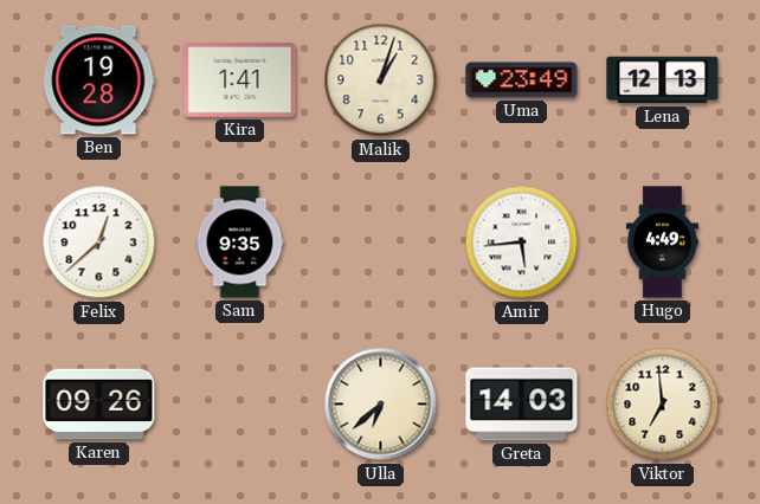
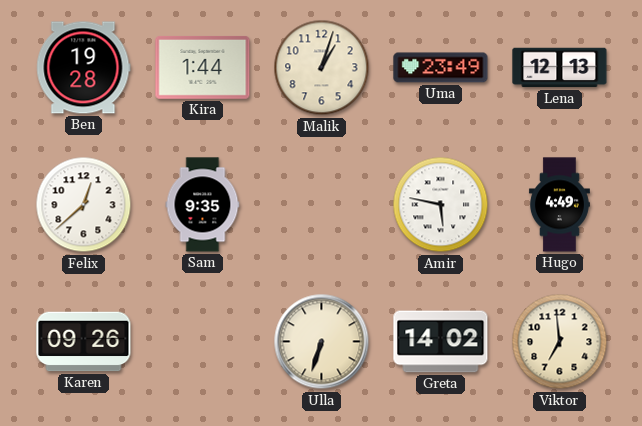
Kira: 1:41 -> 1:44
Amir: 5:44 -> 5:47
Ulla: 6:38 -> 6:33
Greta: 14:03 -> 14:02
